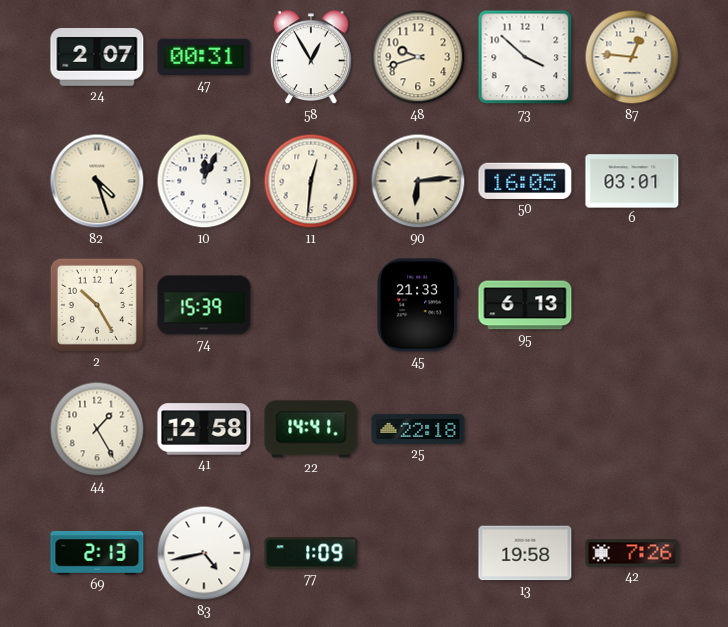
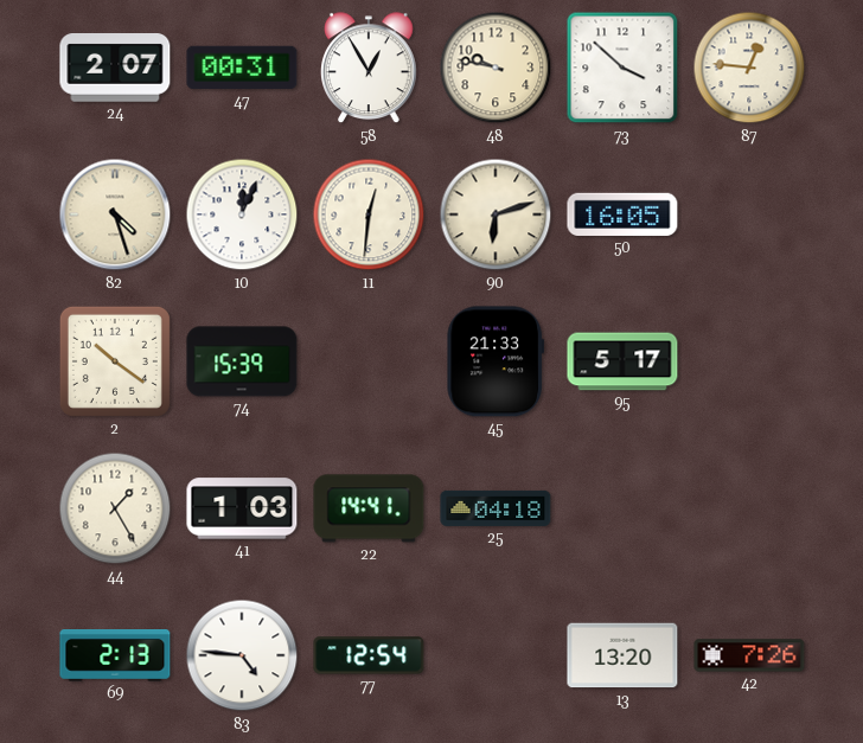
48: 9:42 -> 9:47
90: 6:14 -> 6:12
6: 03:01 -> none
2: 10:25 -> 10:21
95: 6:13 -> 5:17
41: 12:58 -> 1:03
25: 22:18 -> 04:18
83: 4:43 -> 4:46
77: 1:09 -> 12:54
13: 19:58 -> 13:20
